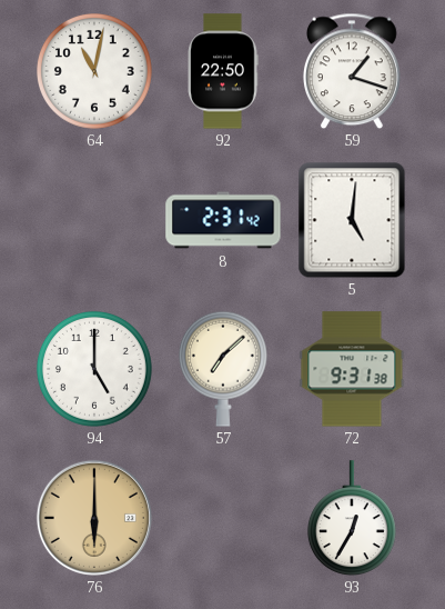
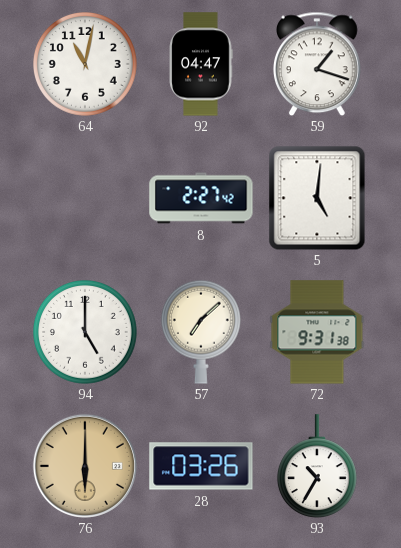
92: 22:50 -> 04:47
8: 2:31 -> 2:27
28: none -> 03:26
93: 12:35 -> 10:35
